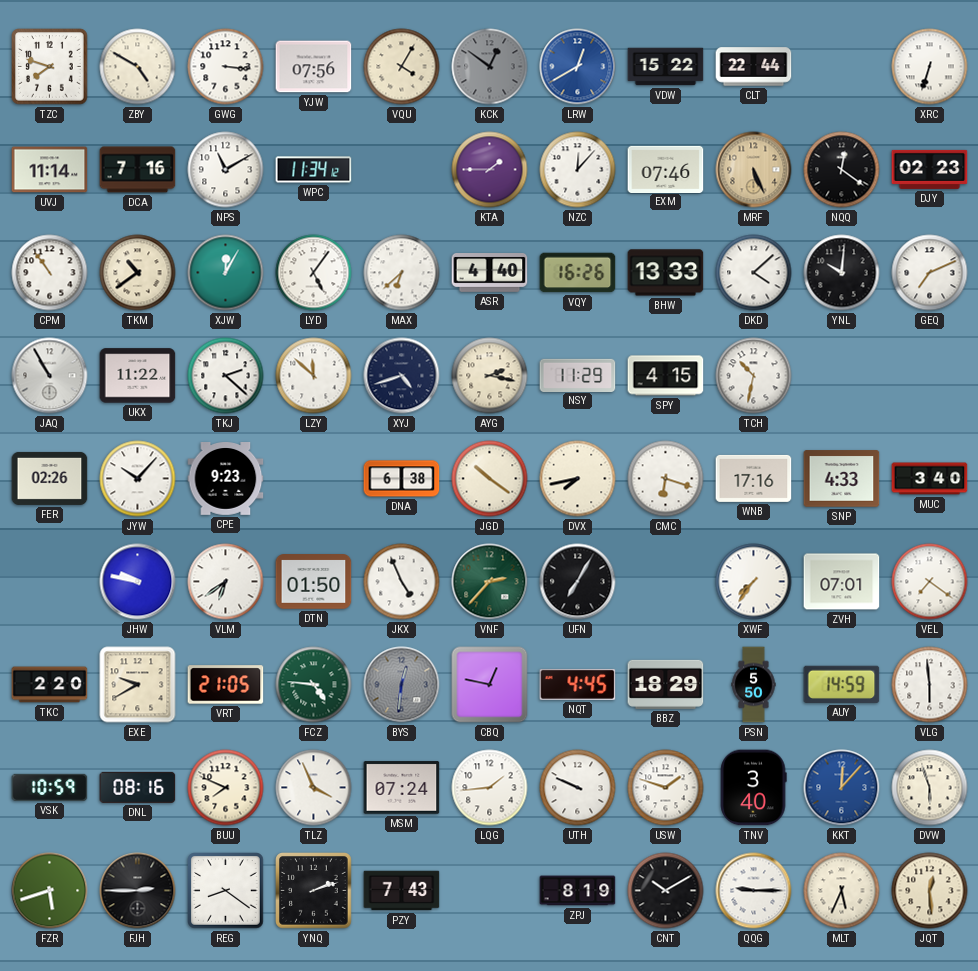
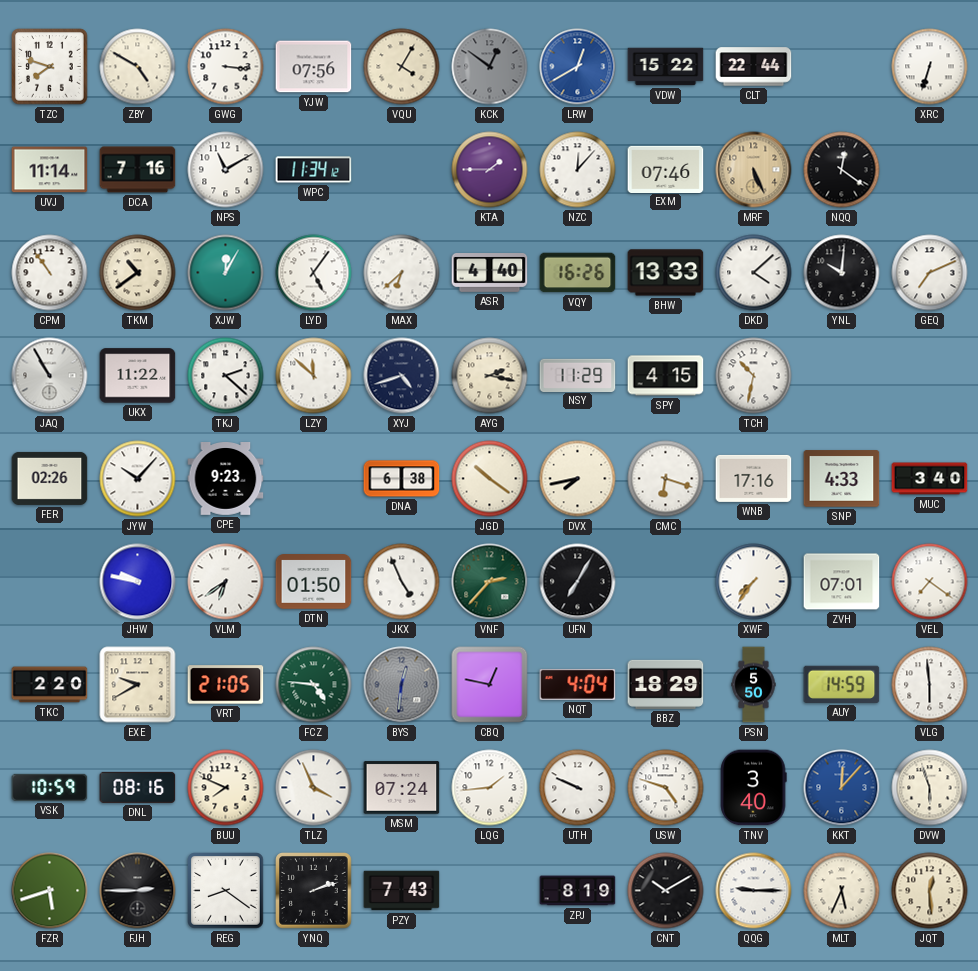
DJY: 02:23 -> none
NQT: 4:45 -> 4:04
USW: 1:48 -> 4:48
